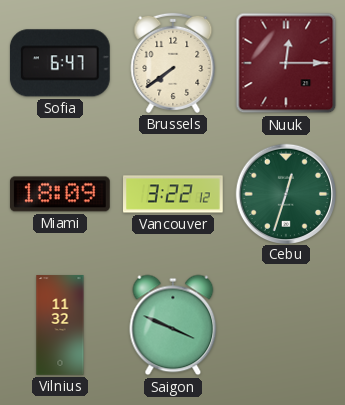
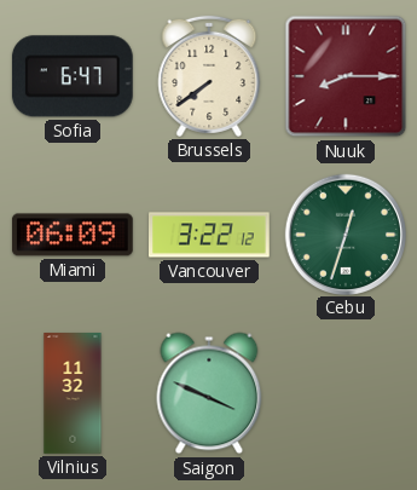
Nuuk: 12:15 -> 8:15
Miami: 18:09 -> 06:09
